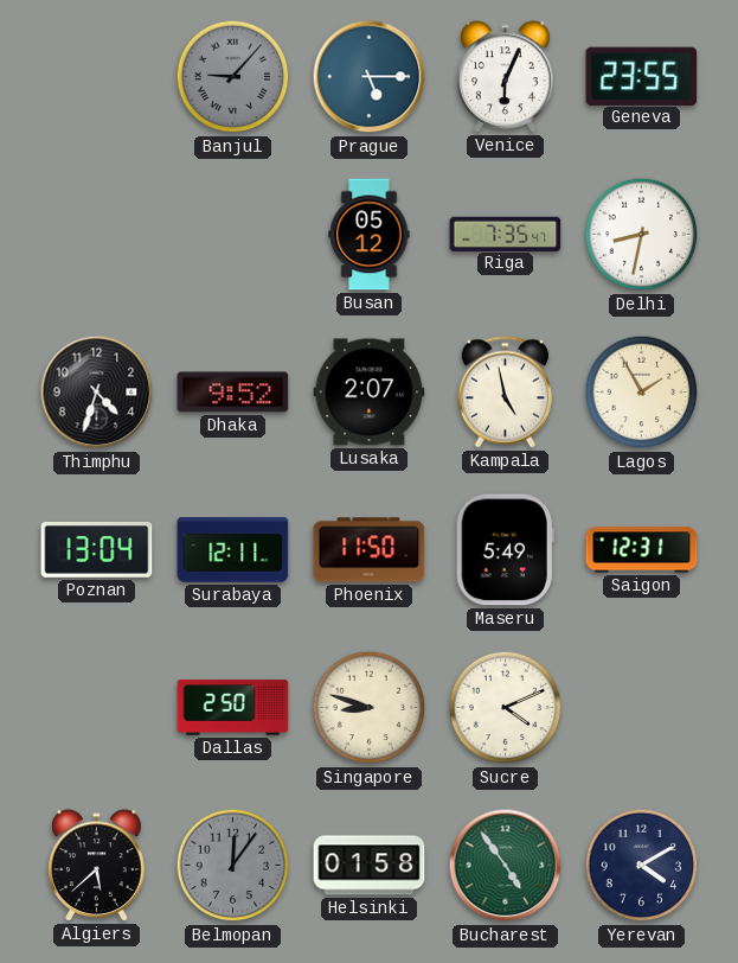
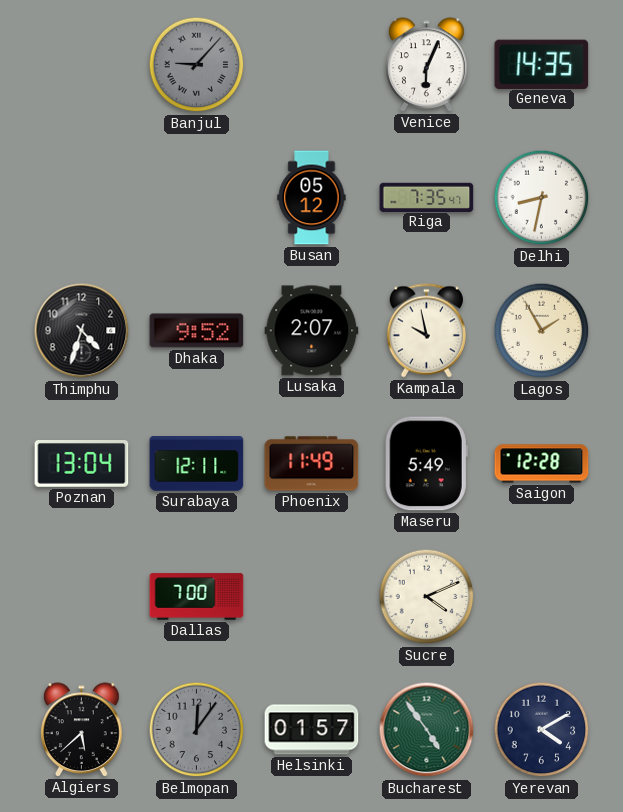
Prague: 5:15 -> none
Geneva: 23:55 -> 14:35
Kampala: 4:58 -> 9:58
Phoenix: 11:50 -> 11:49
Saigon: 12:31 -> 12:28
Dallas: 2:50 -> 7:00
Singapore: 8:48 -> none
Helsinki: 01:58 -> 01:57
